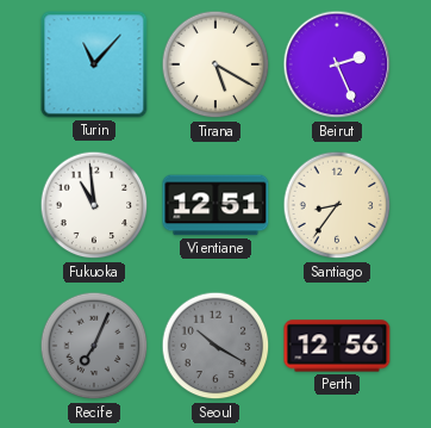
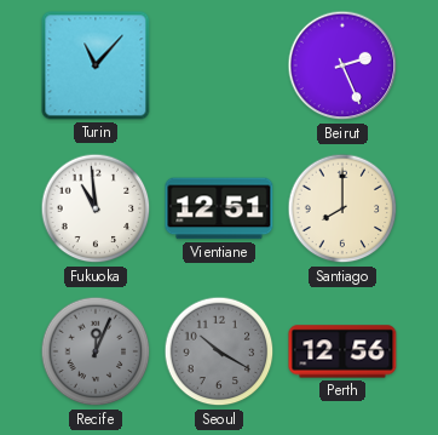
Tirana: 5:20 -> none
Santiago: 8:36 -> 8:00
Recife: 7:04 -> 12:04
